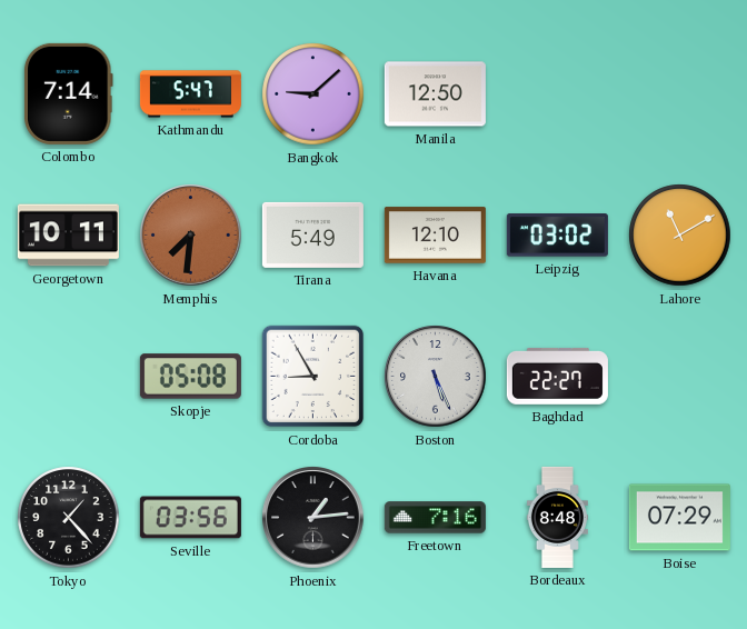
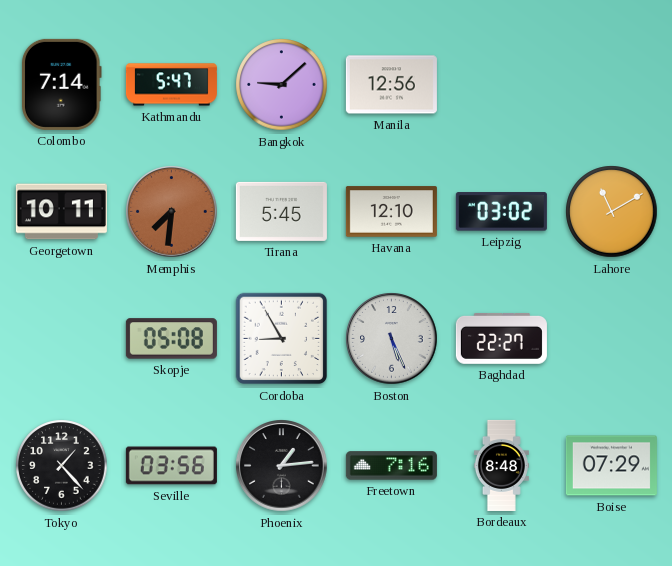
Manila: 12:50 -> 12:56
Tirana: 5:49 -> 5:45
